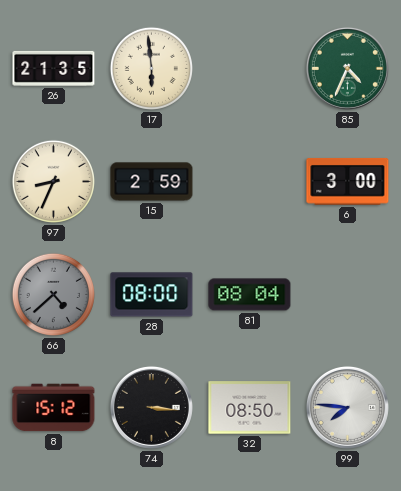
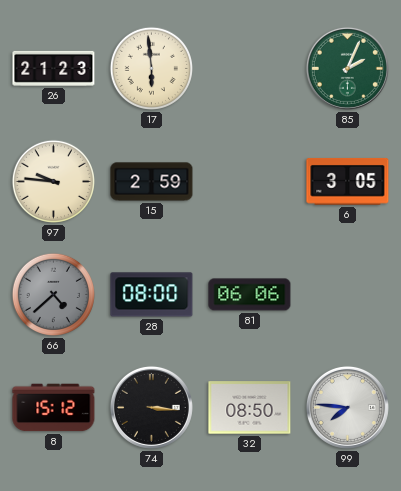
26: 21:35 -> 21:23
85: 4:34 -> 2:04
97: 8:34 -> 9:46
6: 3:00 -> 3:05
81: 08:04 -> 06:06
